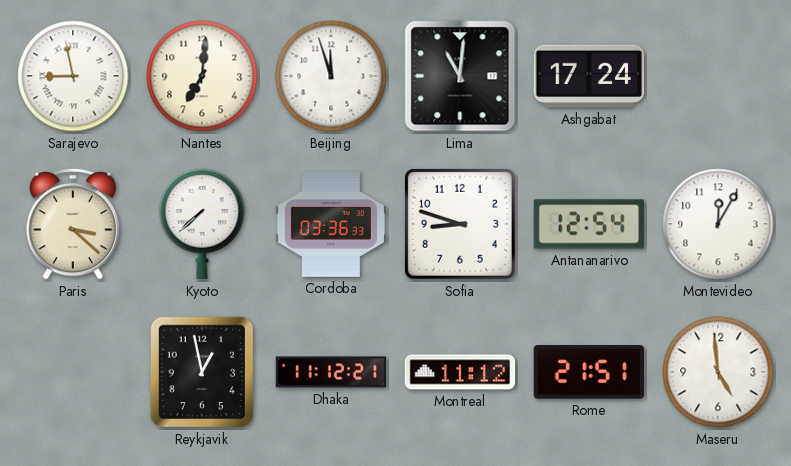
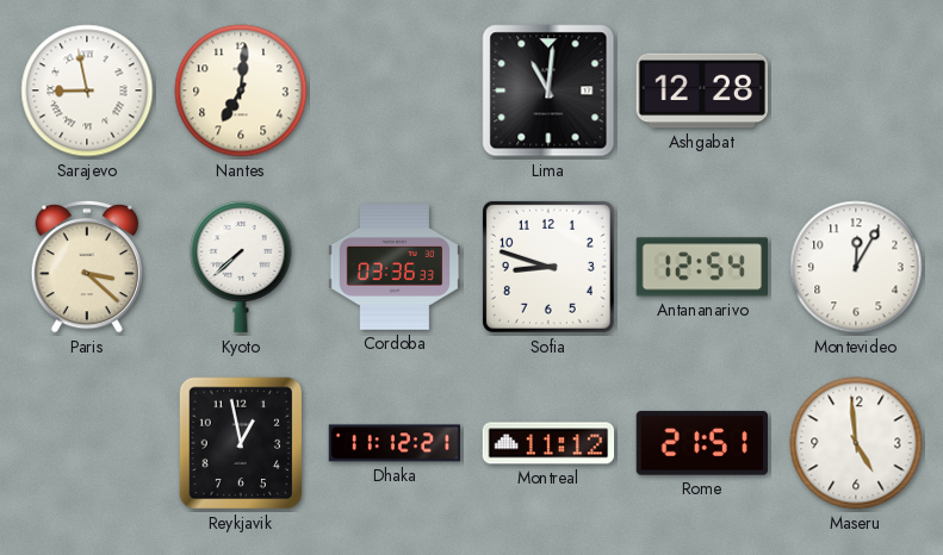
Beijing: 11:57 -> none
Ashgabat: 17:24 -> 12:28
